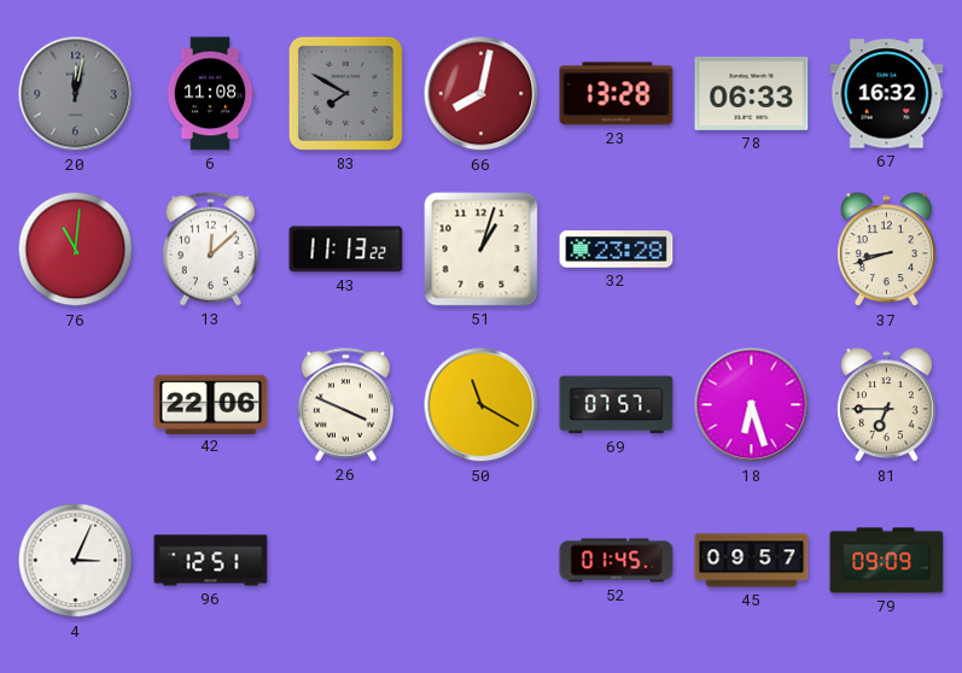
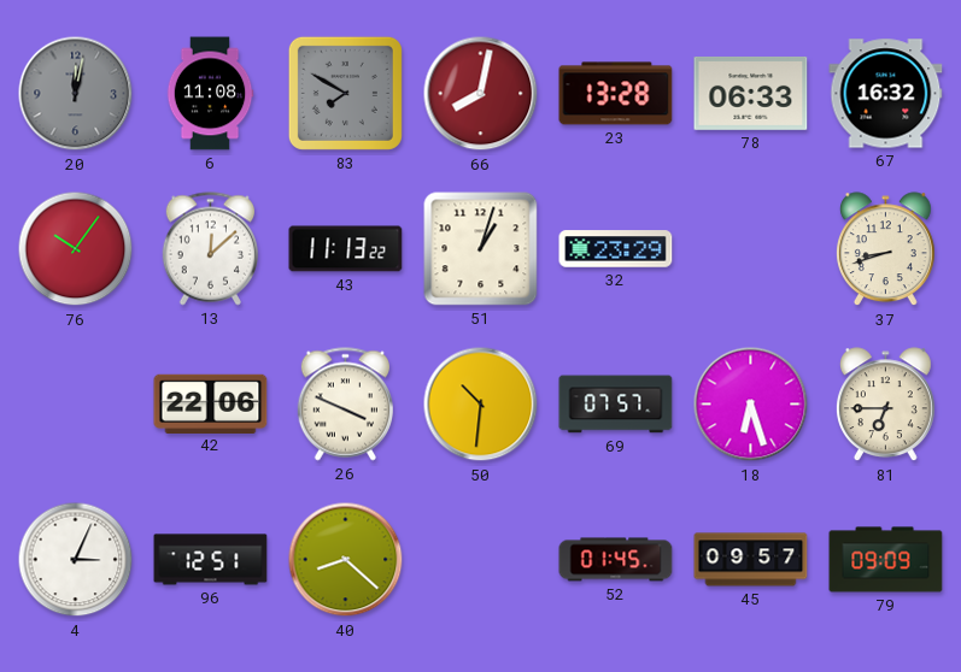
76: 11:01 -> 10:06
32: 23:28 -> 23:29
50: 11:20 -> 10:31
40: none -> 8:22
